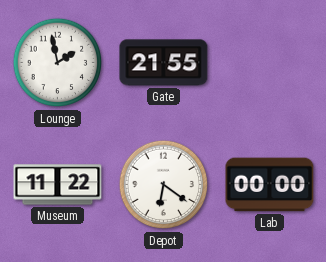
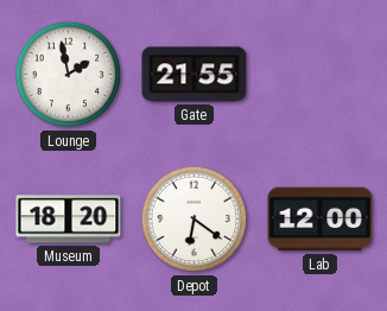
Museum: 11:22 -> 18:20
Lab: 00:00 -> 12:00
